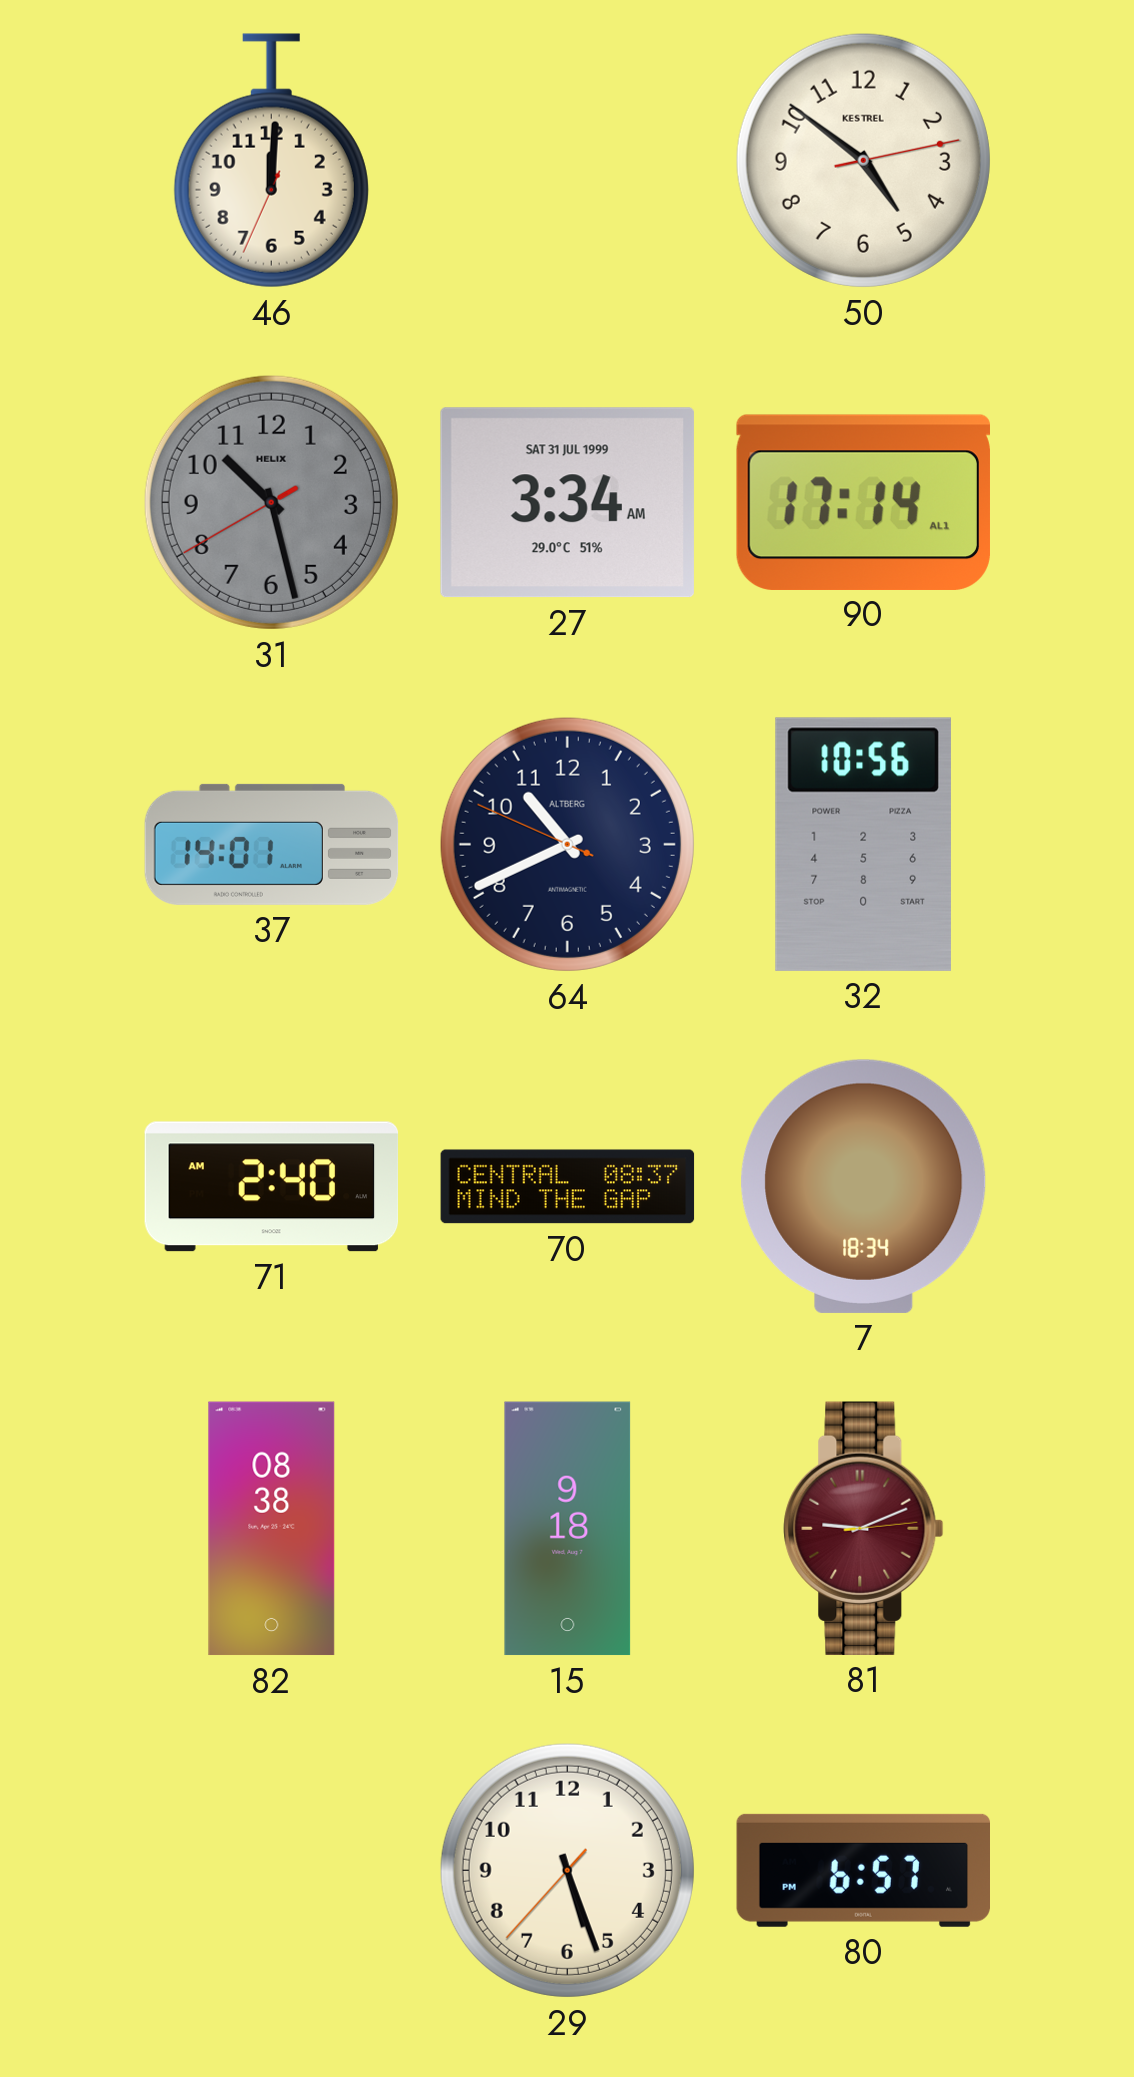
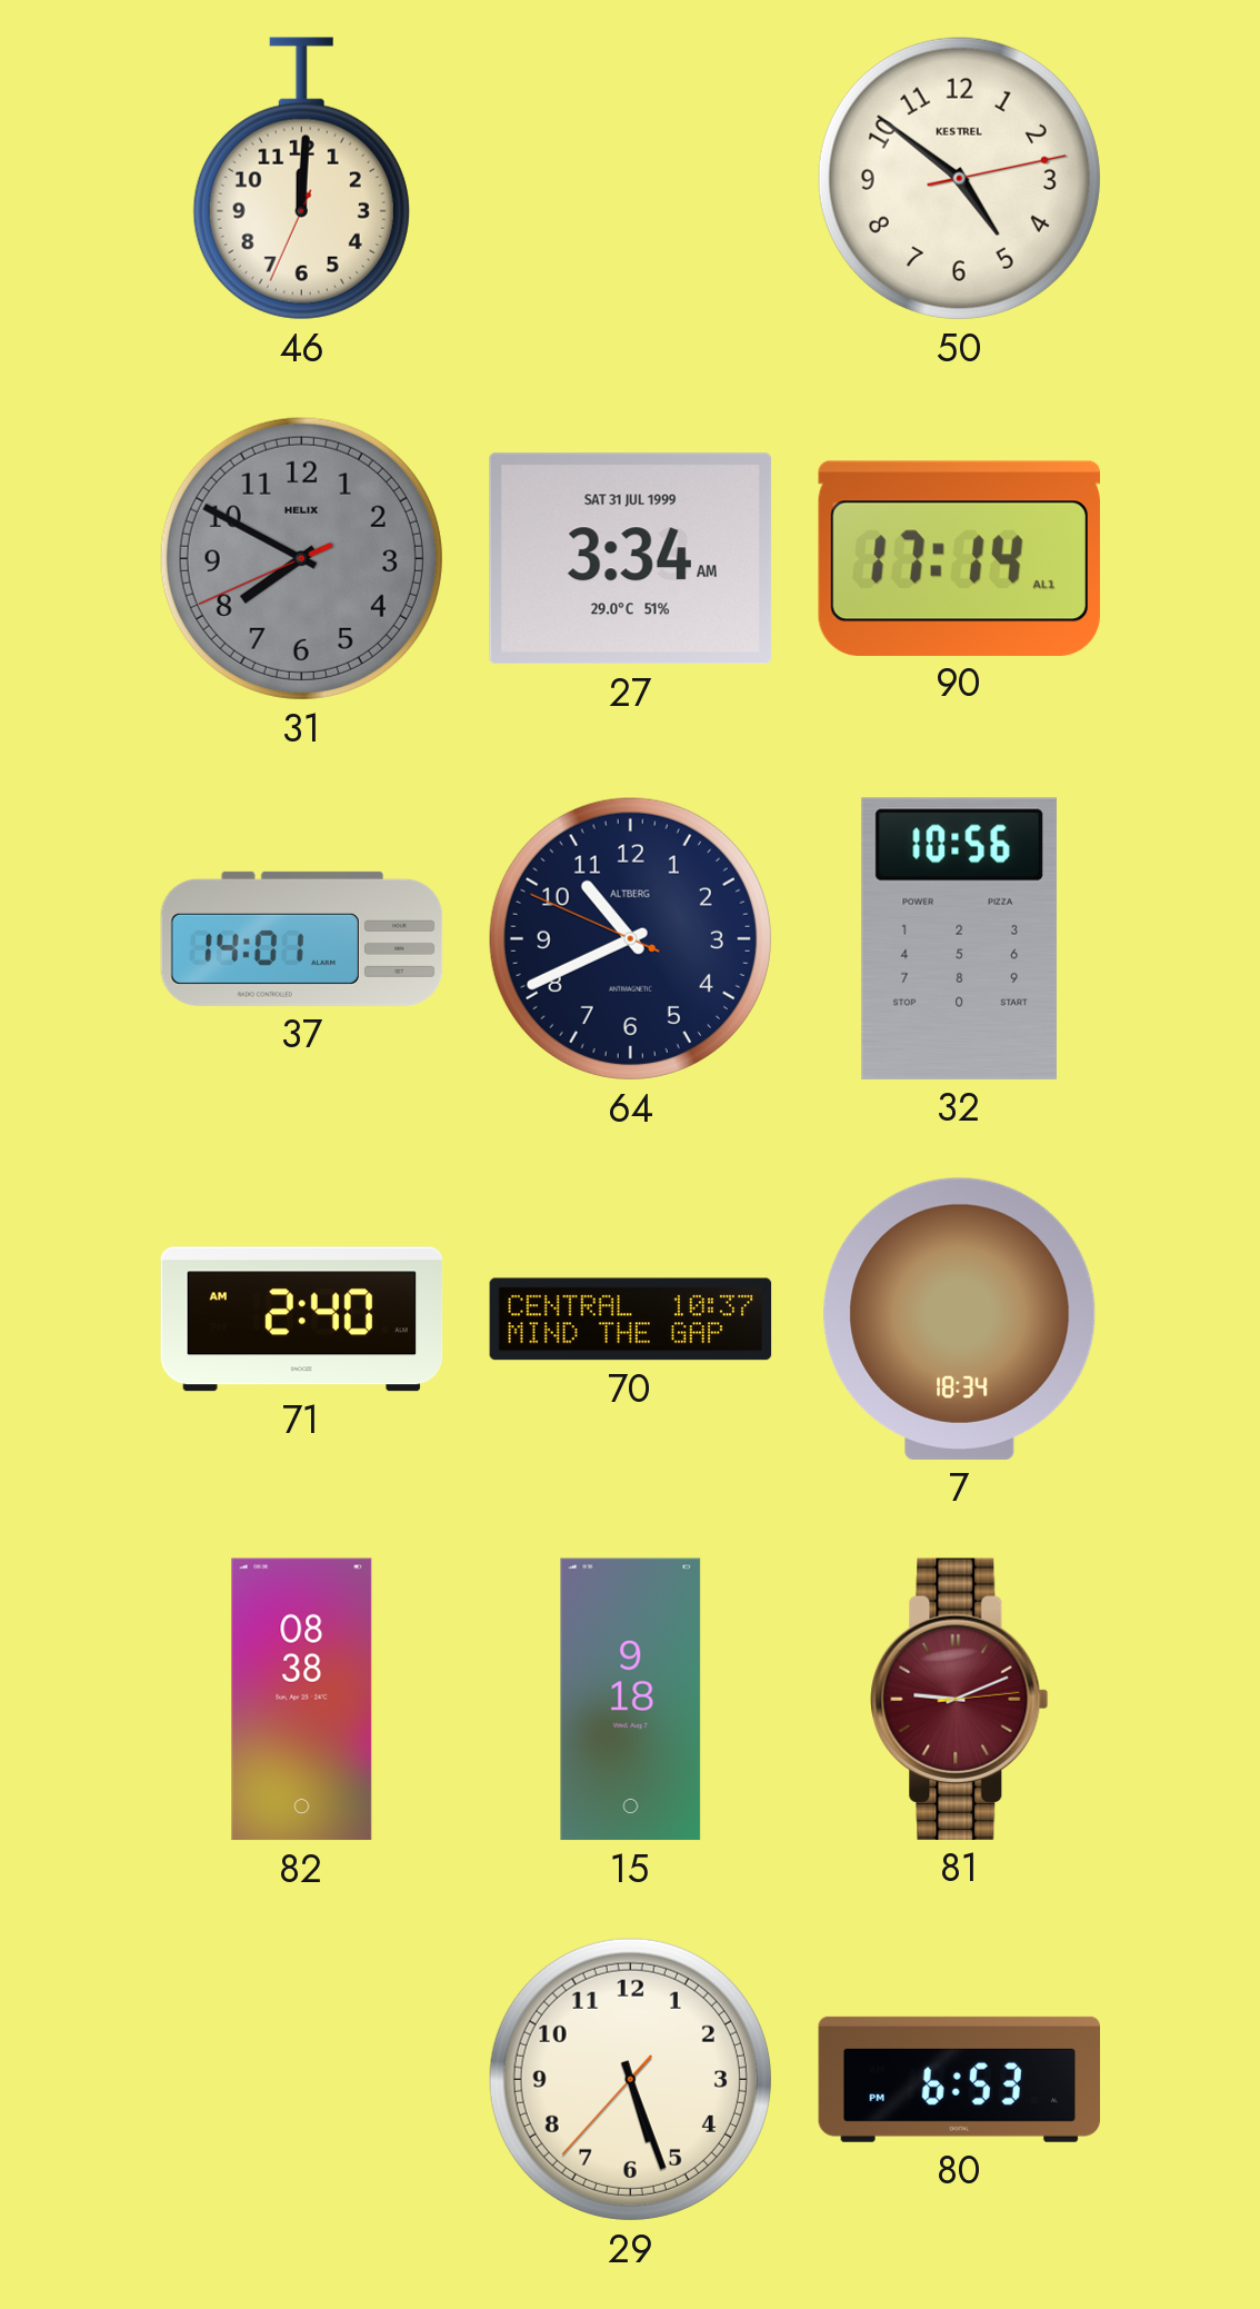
31: 10:27 -> 7:49
70: 08:37 -> 10:37
80: 6:57 -> 6:53
